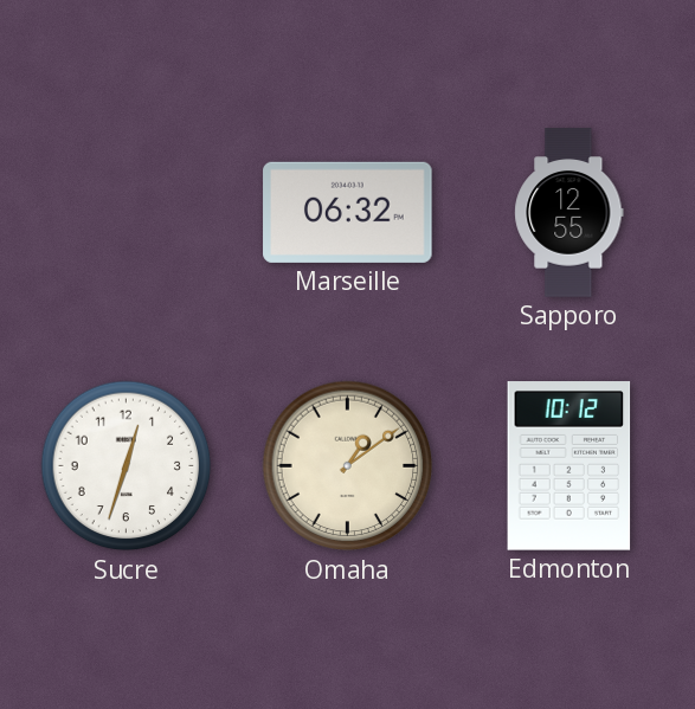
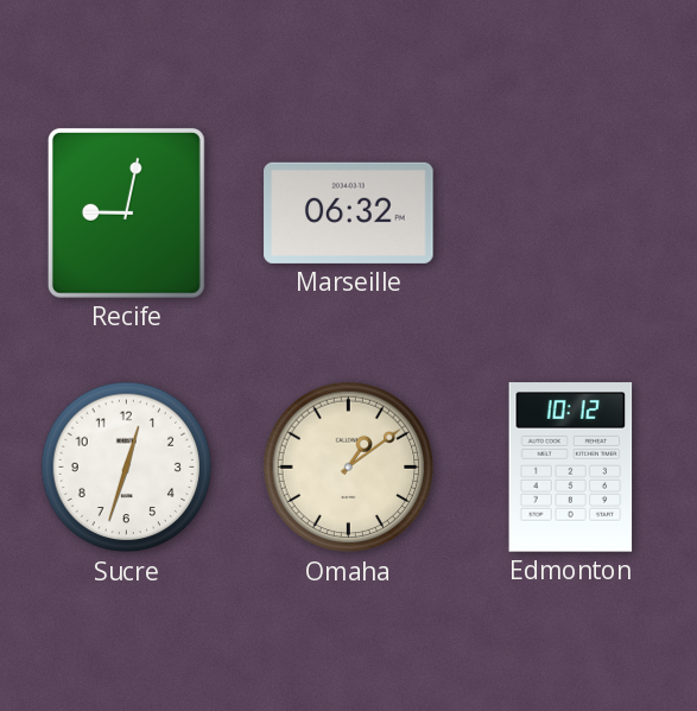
Recife: none -> 9:02
Sapporo: 12:55 -> none
